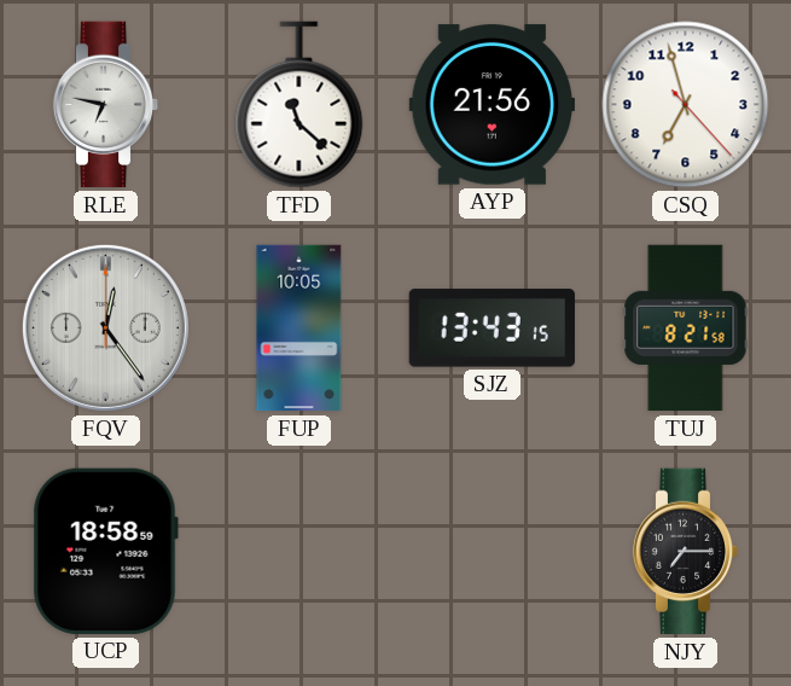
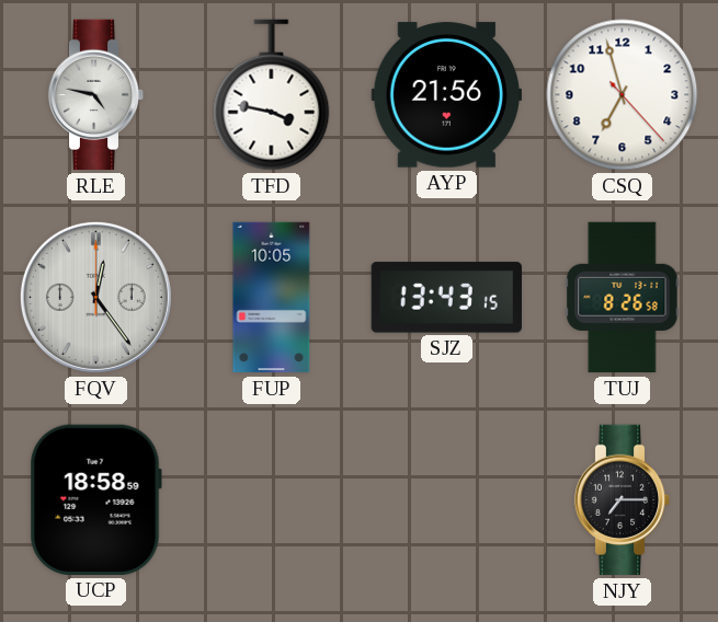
RLE: 6:47 -> 4:47
TFD: 11:22 -> 3:47
TUJ: 8:21 -> 8:26
